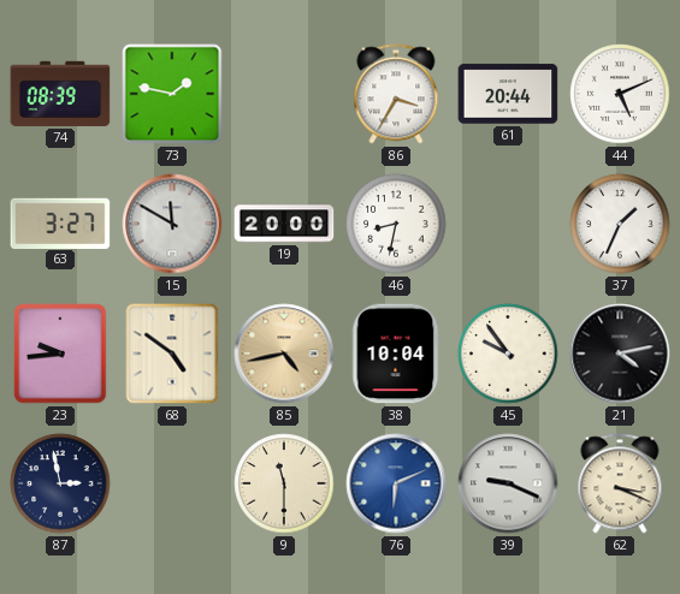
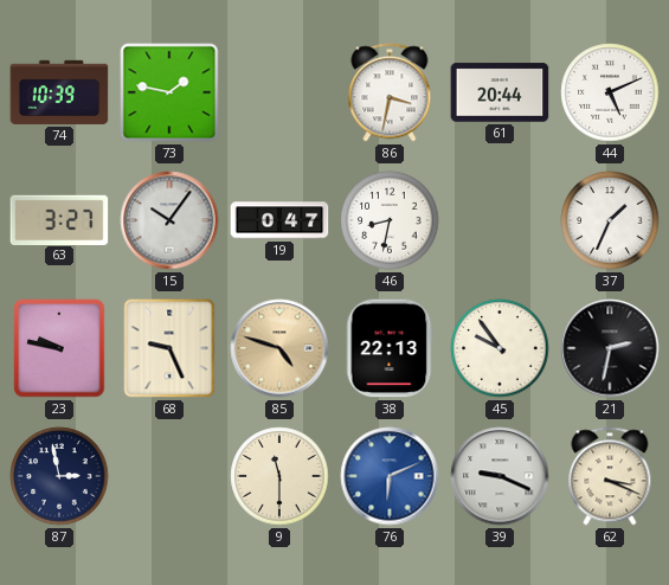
74: 08:39 -> 10:39
86: 3:35 -> 3:32
15: 11:50 -> 10:06
19: 20:00 -> 0:47
23: 9:44 -> 9:47
68: 4:51 -> 9:26
85: 4:43 -> 4:48
38: 10:04 -> 22:13
21: 4:13 -> 2:32
